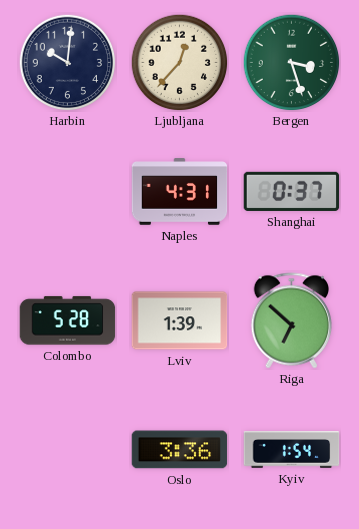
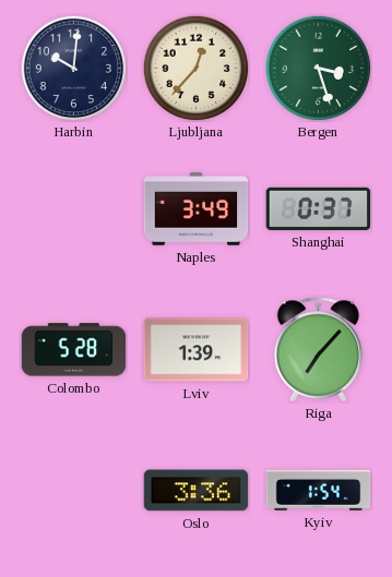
Naples: 4:31 -> 3:49
Riga: 6:52 -> 7:07
